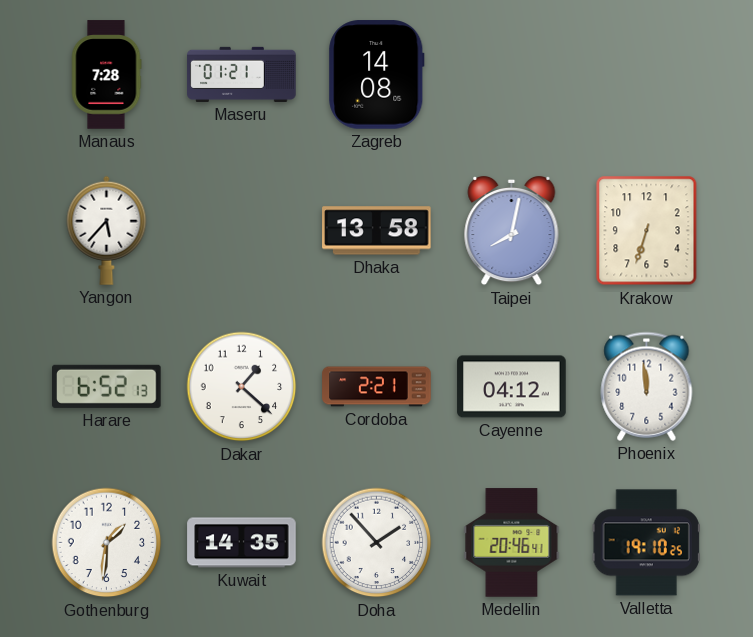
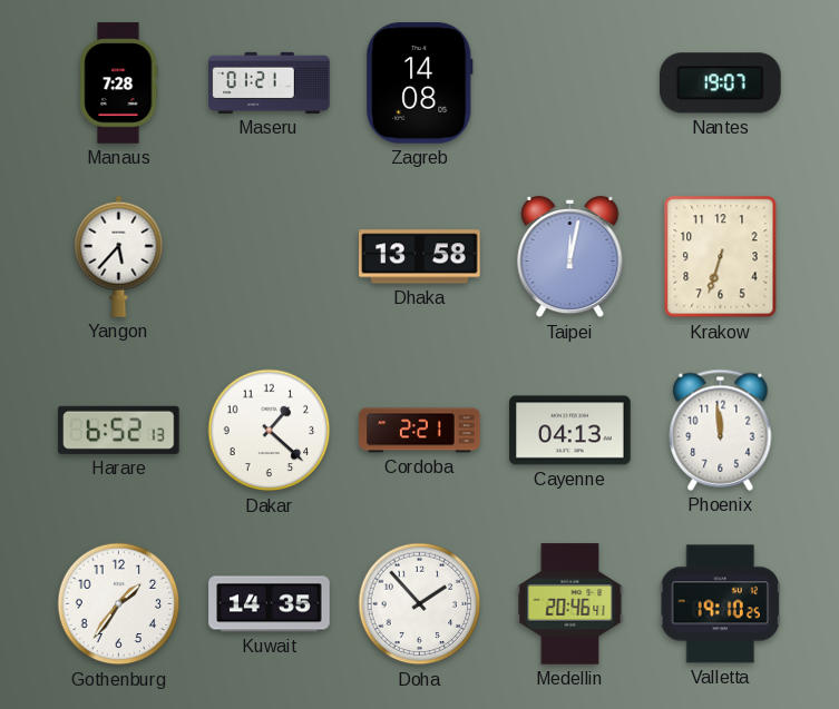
Nantes: none -> 19:07
Taipei: 8:02 -> 12:02
Cayenne: 04:12 -> 04:13
Gothenburg: 1:31 -> 1:36
